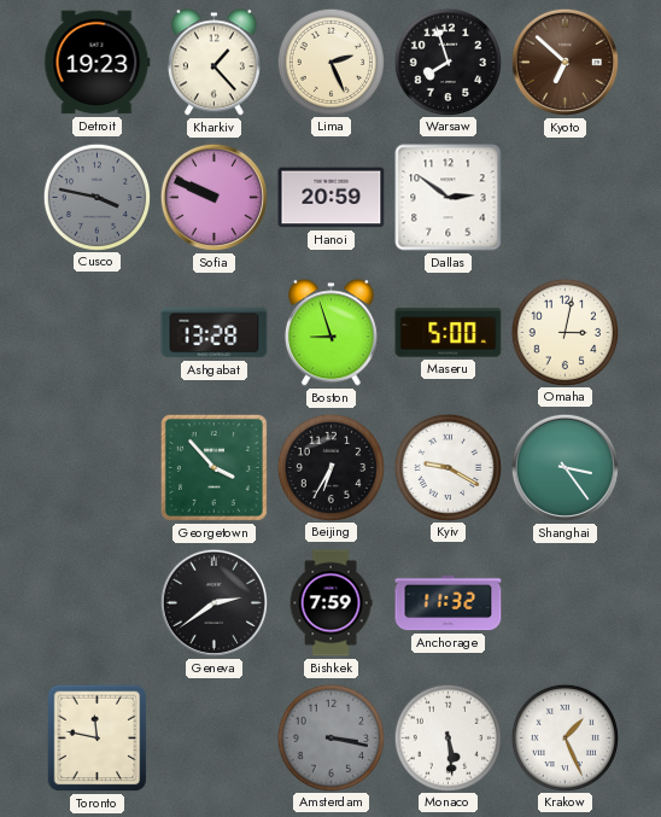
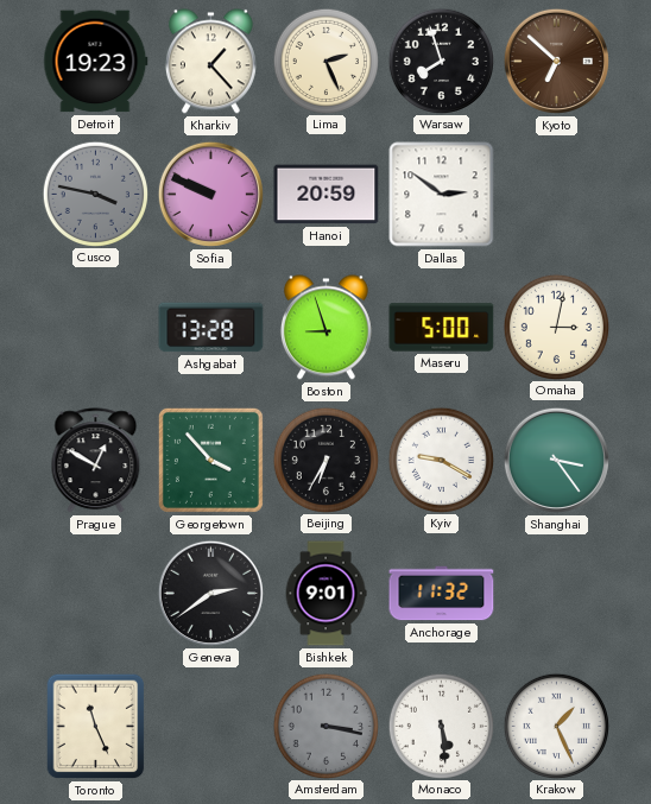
Prague: none -> 12:50
Bishkek: 7:59 -> 9:01
Toronto: 11:47 -> 11:26
